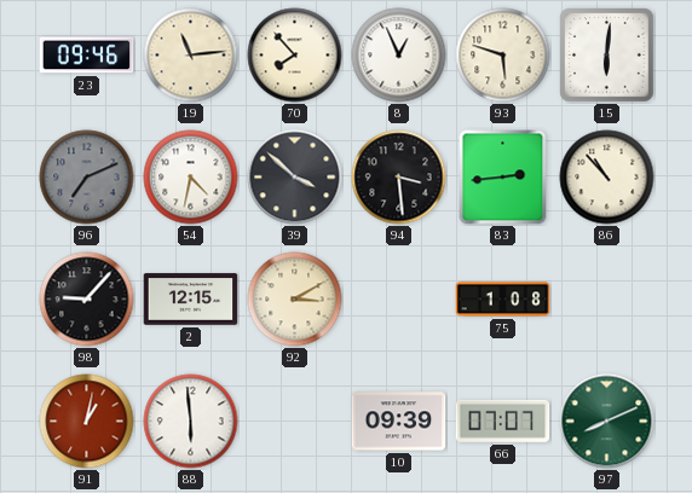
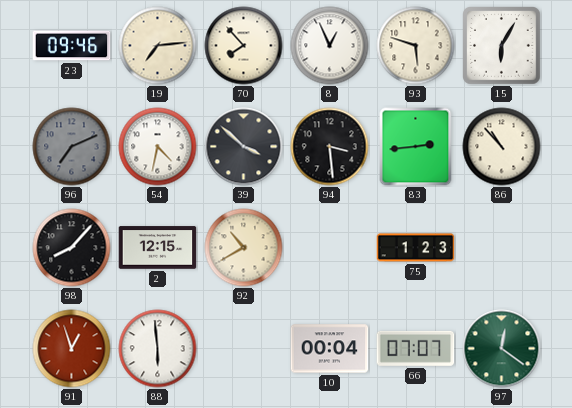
19: 11:14 -> 7:14
15: 6:01 -> 6:05
98: 9:07 -> 8:07
92: 3:10 -> 10:40
75: 1:08 -> 1:23
91: 1:02 -> 12:57
10: 09:39 -> 00:04
97: 8:11 -> 12:21
